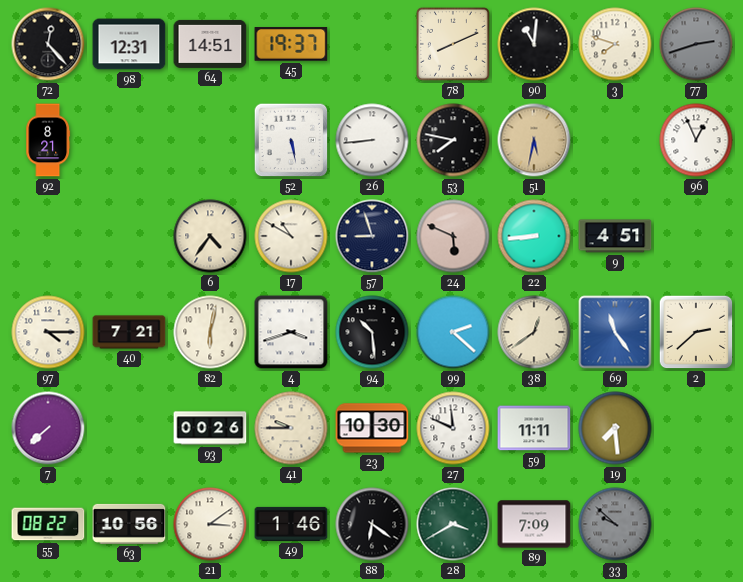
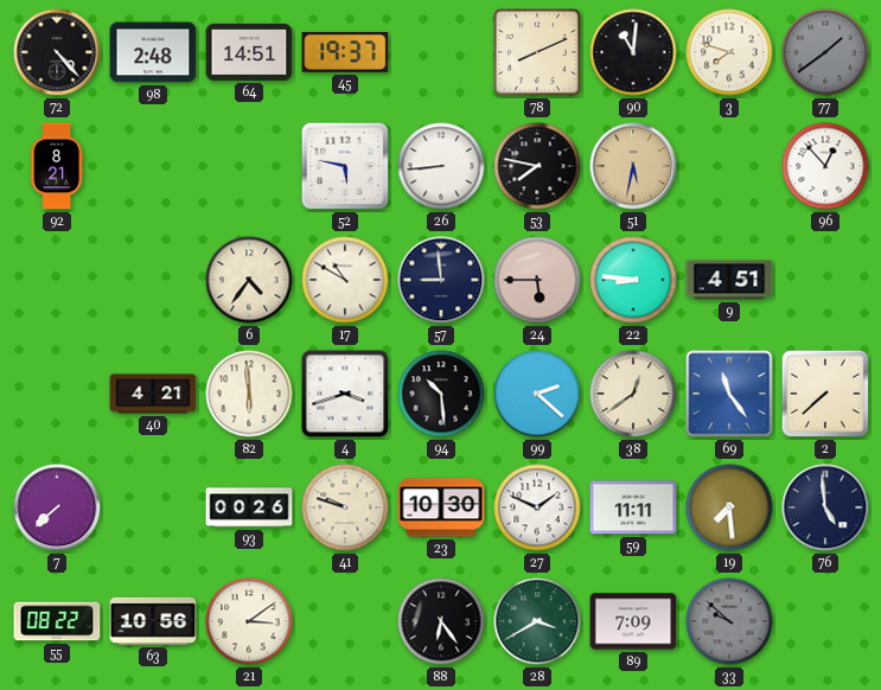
72: 12:23 -> 4:23
98: 12:31 -> 2:48
77: 2:42 -> 1:39
52: 5:28 -> 5:47
96: 12:56 -> 12:53
57: 8:57 -> 8:59
24: 5:49 -> 5:45
22: 8:44 -> 8:46
97: 4:15 -> none
40: 7:21 -> 4:21
82: 6:02 -> 5:59
2: 2:38 -> 7:38
41: 9:45 -> 9:48
27: 11:49 -> 1:49
76: none -> 4:59
49: 1:46 -> none
88: 6:21 -> 6:24
